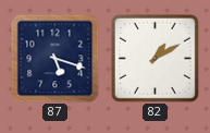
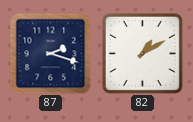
87: 5:18 -> 2:18
